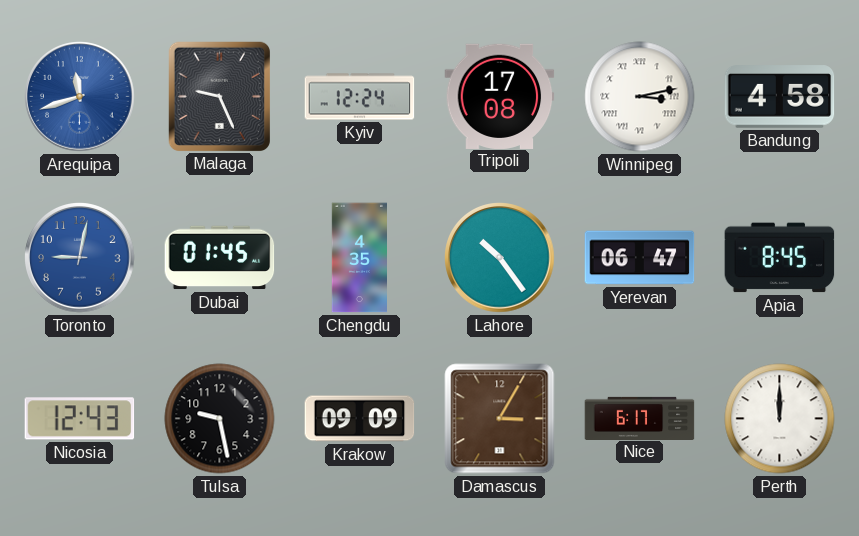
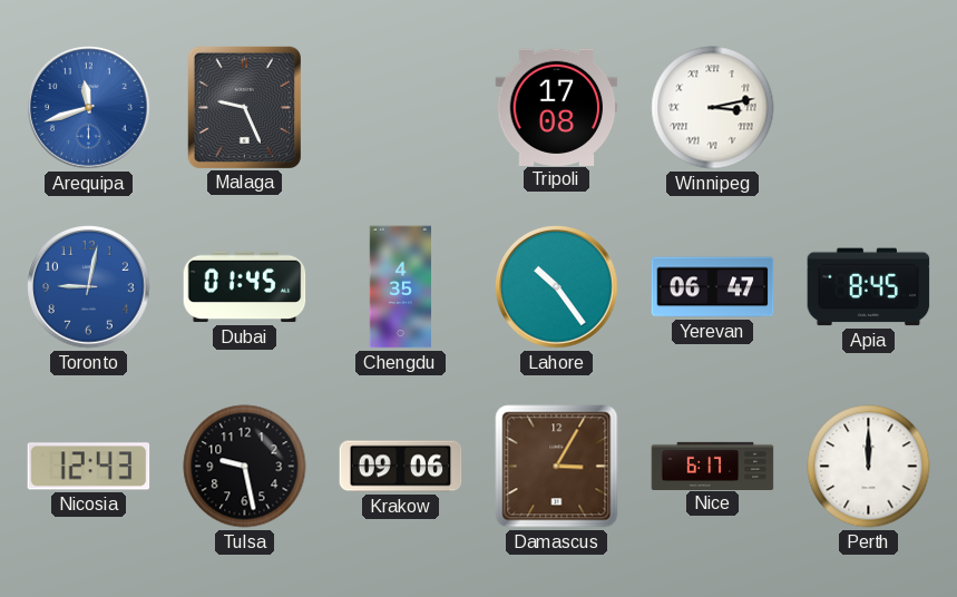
Kyiv: 12:24 -> none
Bandung: 4:58 -> none
Krakow: 09:09 -> 09:06
